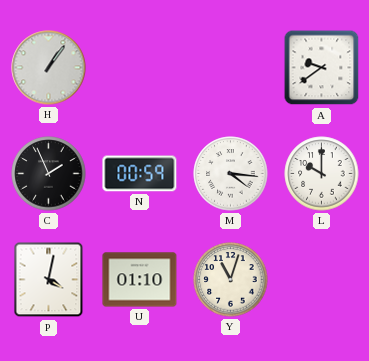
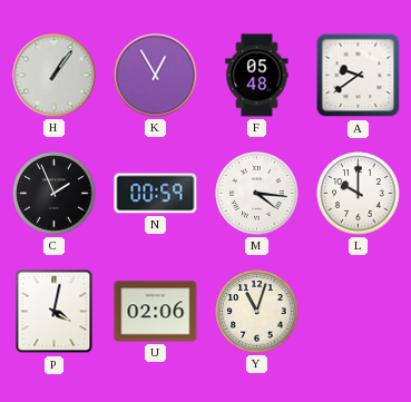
K: none -> 12:55
F: none -> 05:48
U: 01:10 -> 02:06
